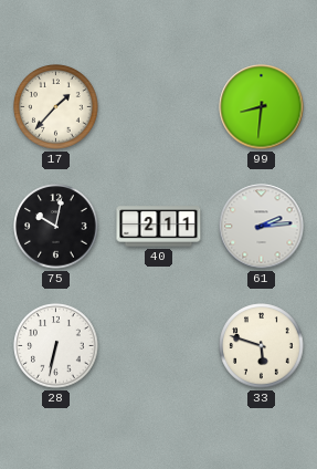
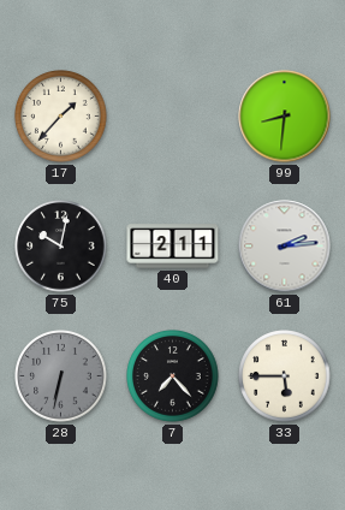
28 dial: white -> grey
7: none -> 7:23
33: 5:48 -> 5:45
